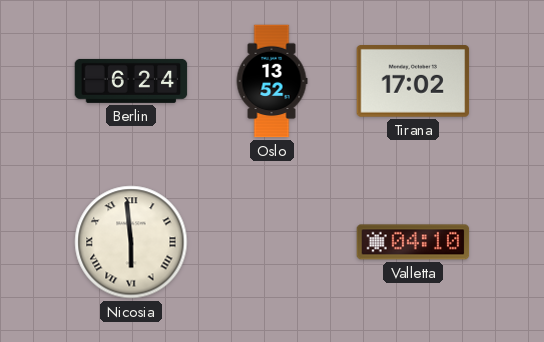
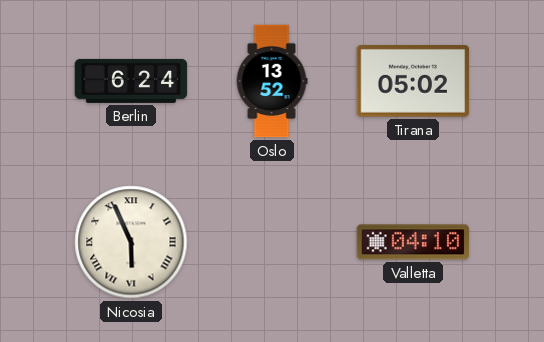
Tirana: 17:02 -> 05:02
Nicosia: 5:59 -> 5:56
